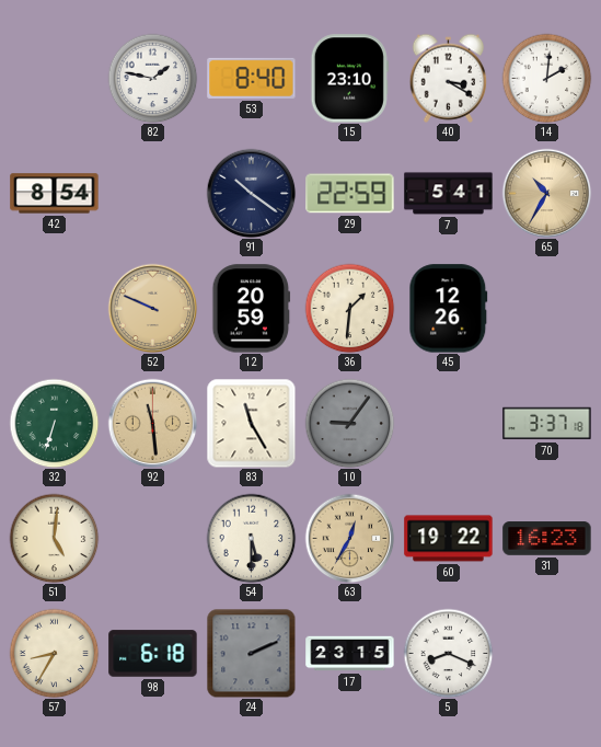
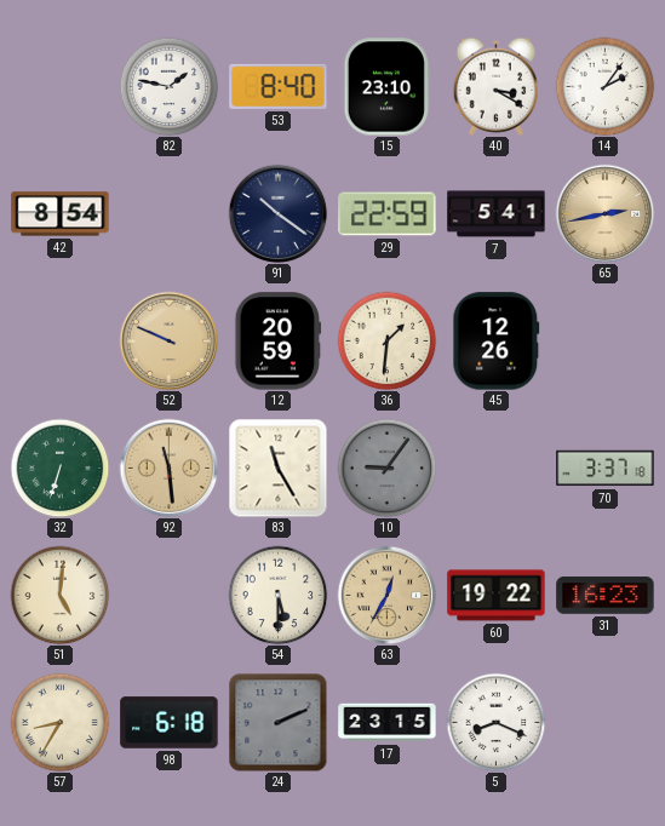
14: 2:01 -> 2:06
65: 10:35 -> 2:43
